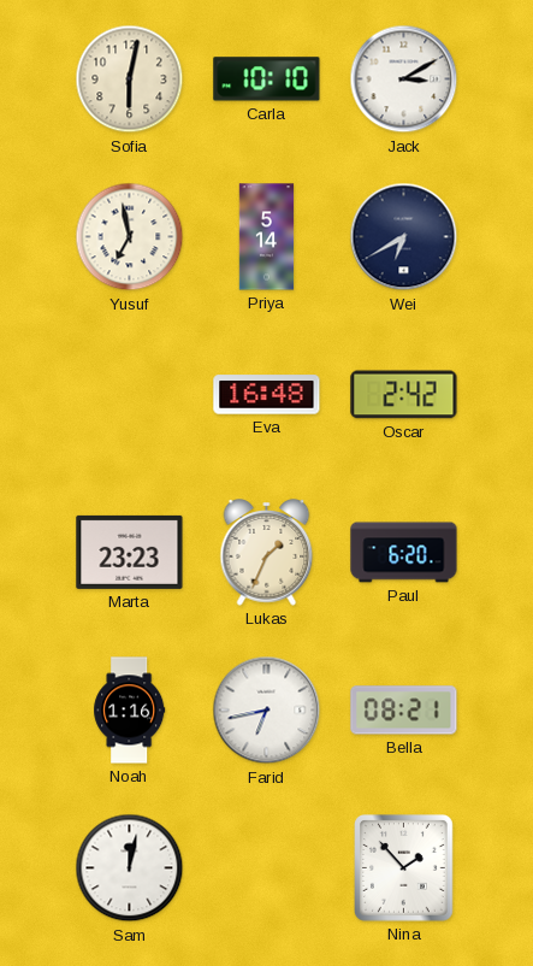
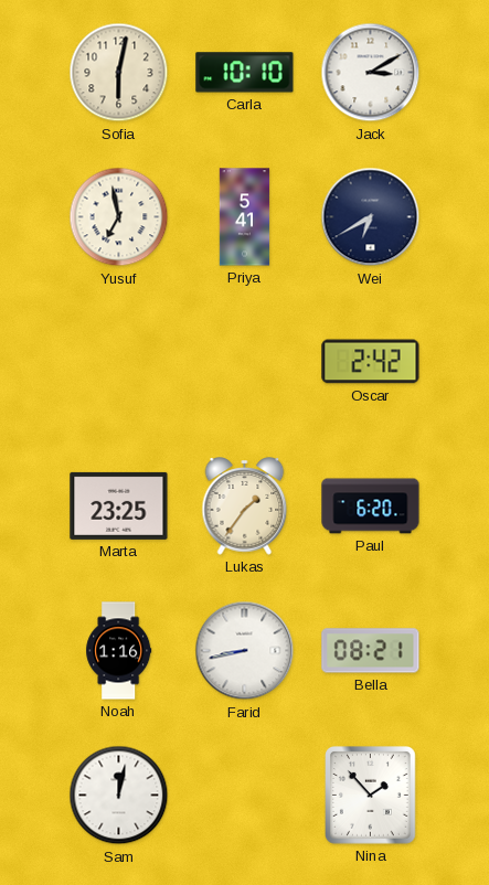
Priya: 5:14 -> 5:41
Eva: 16:48 -> none
Marta: 23:23 -> 23:25
Lukas: 1:34 -> 1:36
Farid: 6:43 -> 8:43
